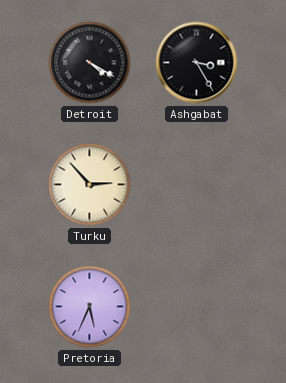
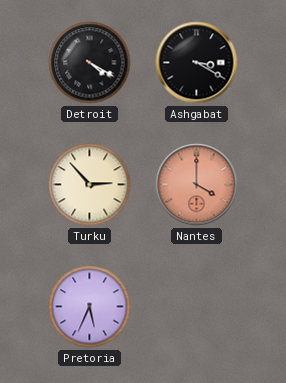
Ashgabat: 3:25 -> 3:20
Nantes: none -> 4:00
